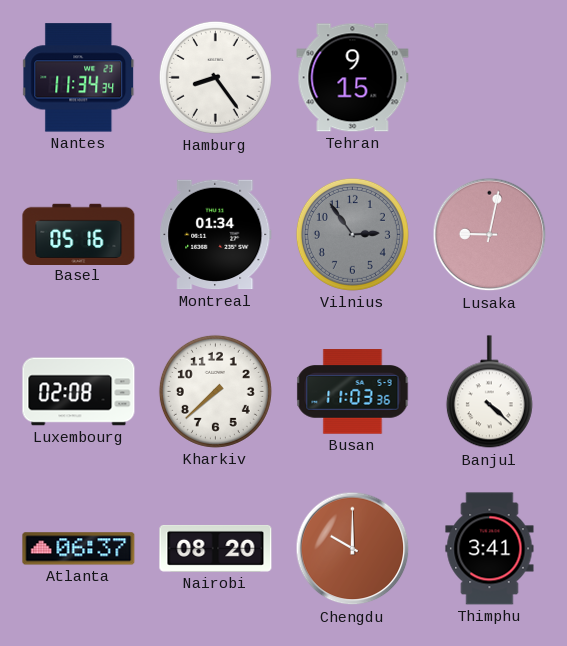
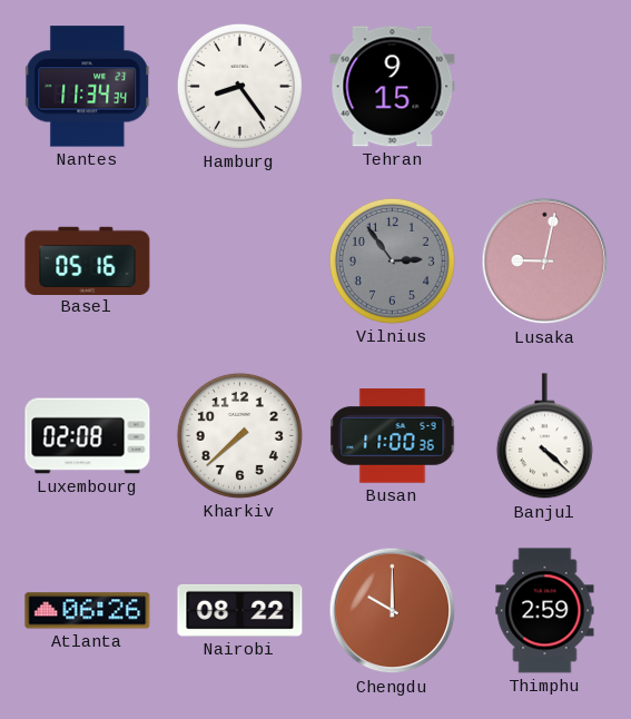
Montreal: 01:34 -> none
Busan: 11:03 -> 11:00
Atlanta: 06:37 -> 06:26
Nairobi: 08:20 -> 08:22
Thimphu: 3:41 -> 2:59
